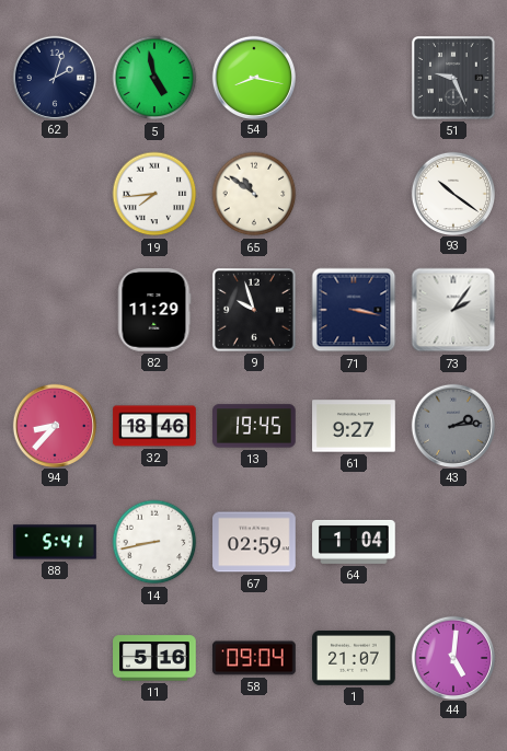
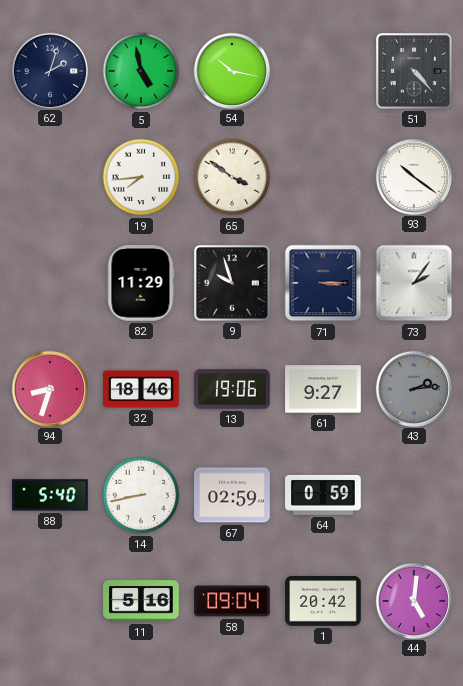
54: 8:17 -> 10:17
51: 9:26 -> 4:23
65: 10:51 -> 3:51
71: 3:17 -> 3:15
94: 8:37 -> 8:33
13: 19:45 -> 19:06
88: 5:41 -> 5:40
64: 1:04 -> 0:59
1: 21:07 -> 20:42
